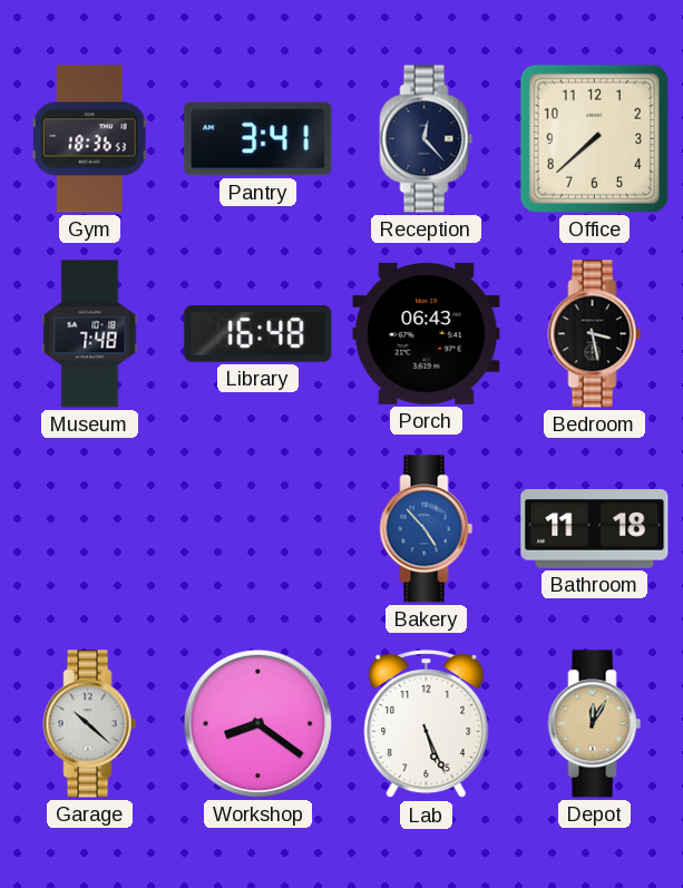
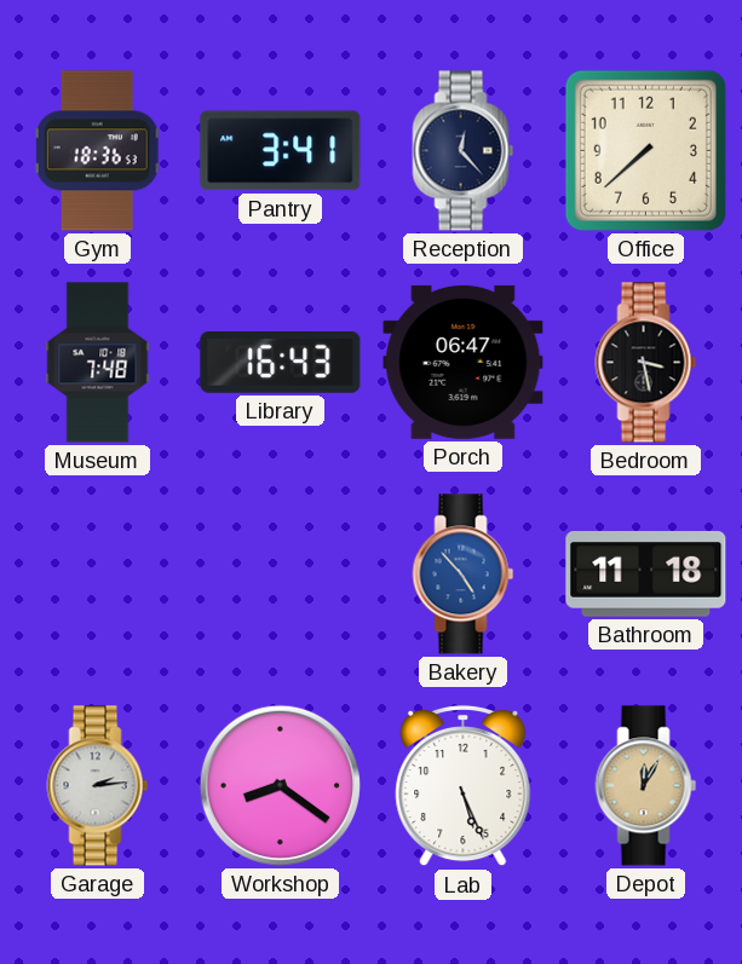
Library: 16:48 -> 16:43
Porch: 06:43 -> 06:47
Garage: 10:22 -> 2:14
